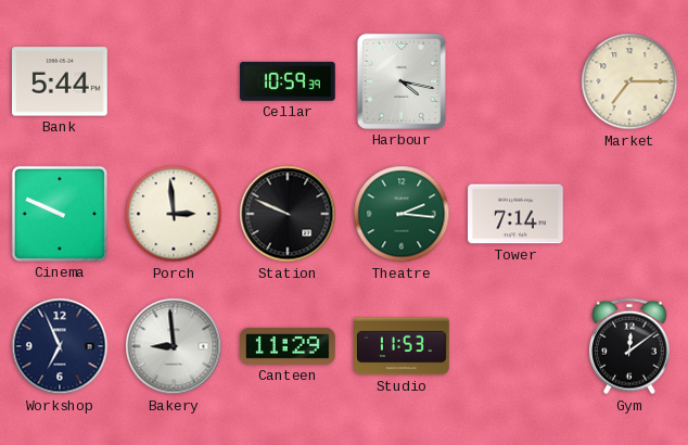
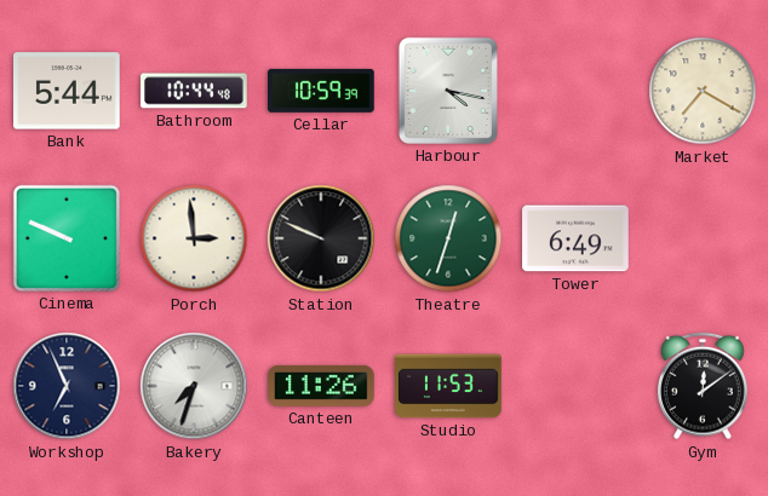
Bathroom: none -> 10:44
Market: 7:15 -> 7:20
Theatre: 2:16 -> 12:33
Tower: 7:14 -> 6:49
Bakery: 8:59 -> 7:33
Canteen: 11:29 -> 11:26
